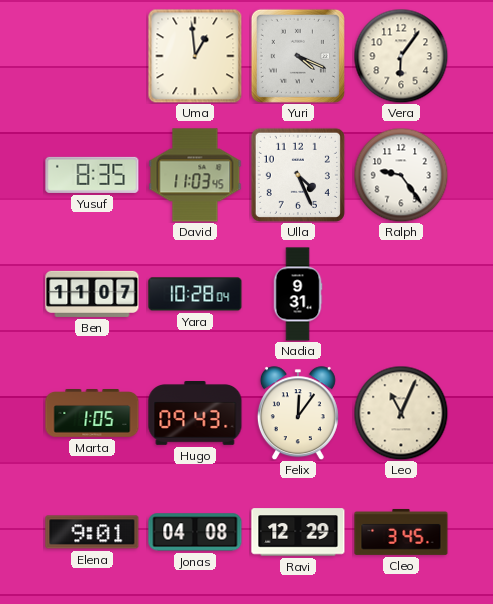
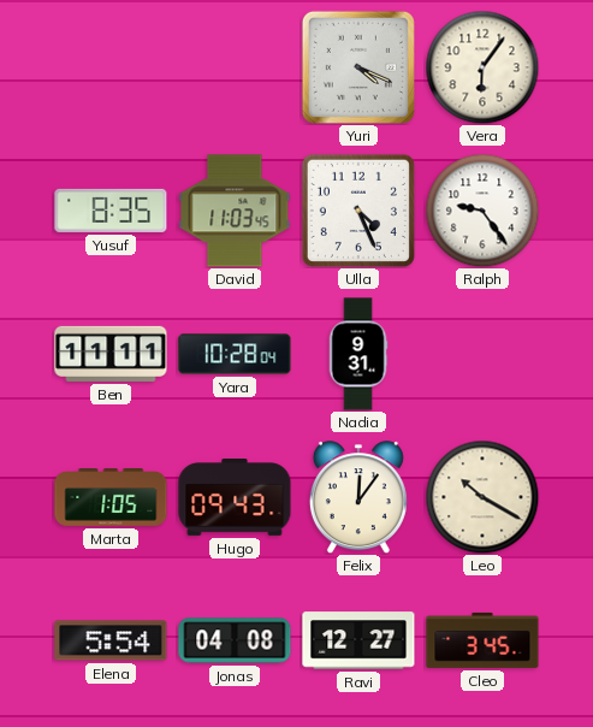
Uma: 12:59 -> none
Ben: 11:07 -> 11:11
Leo: 11:04 -> 10:20
Elena: 9:01 -> 5:54
Ravi: 12:29 -> 12:27
